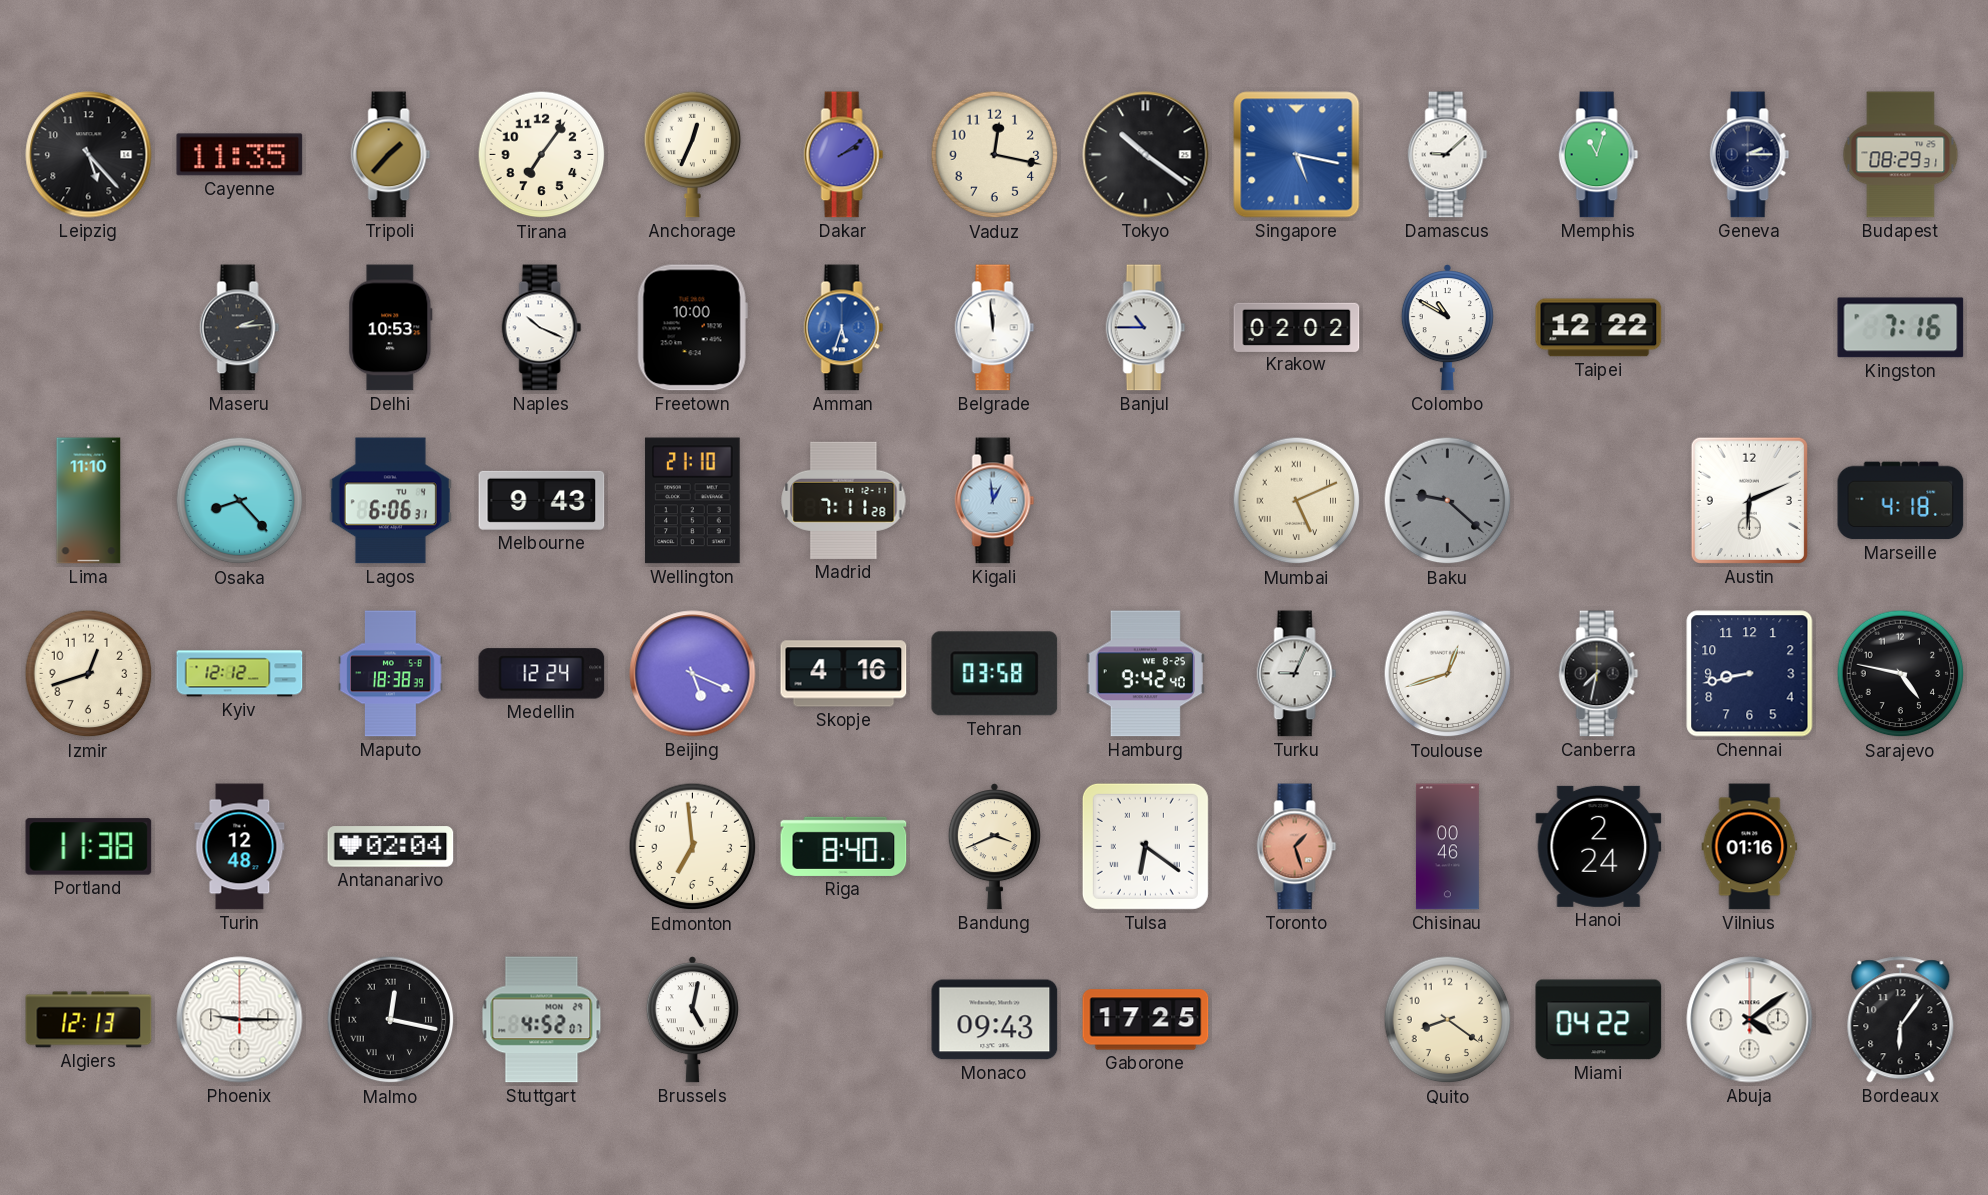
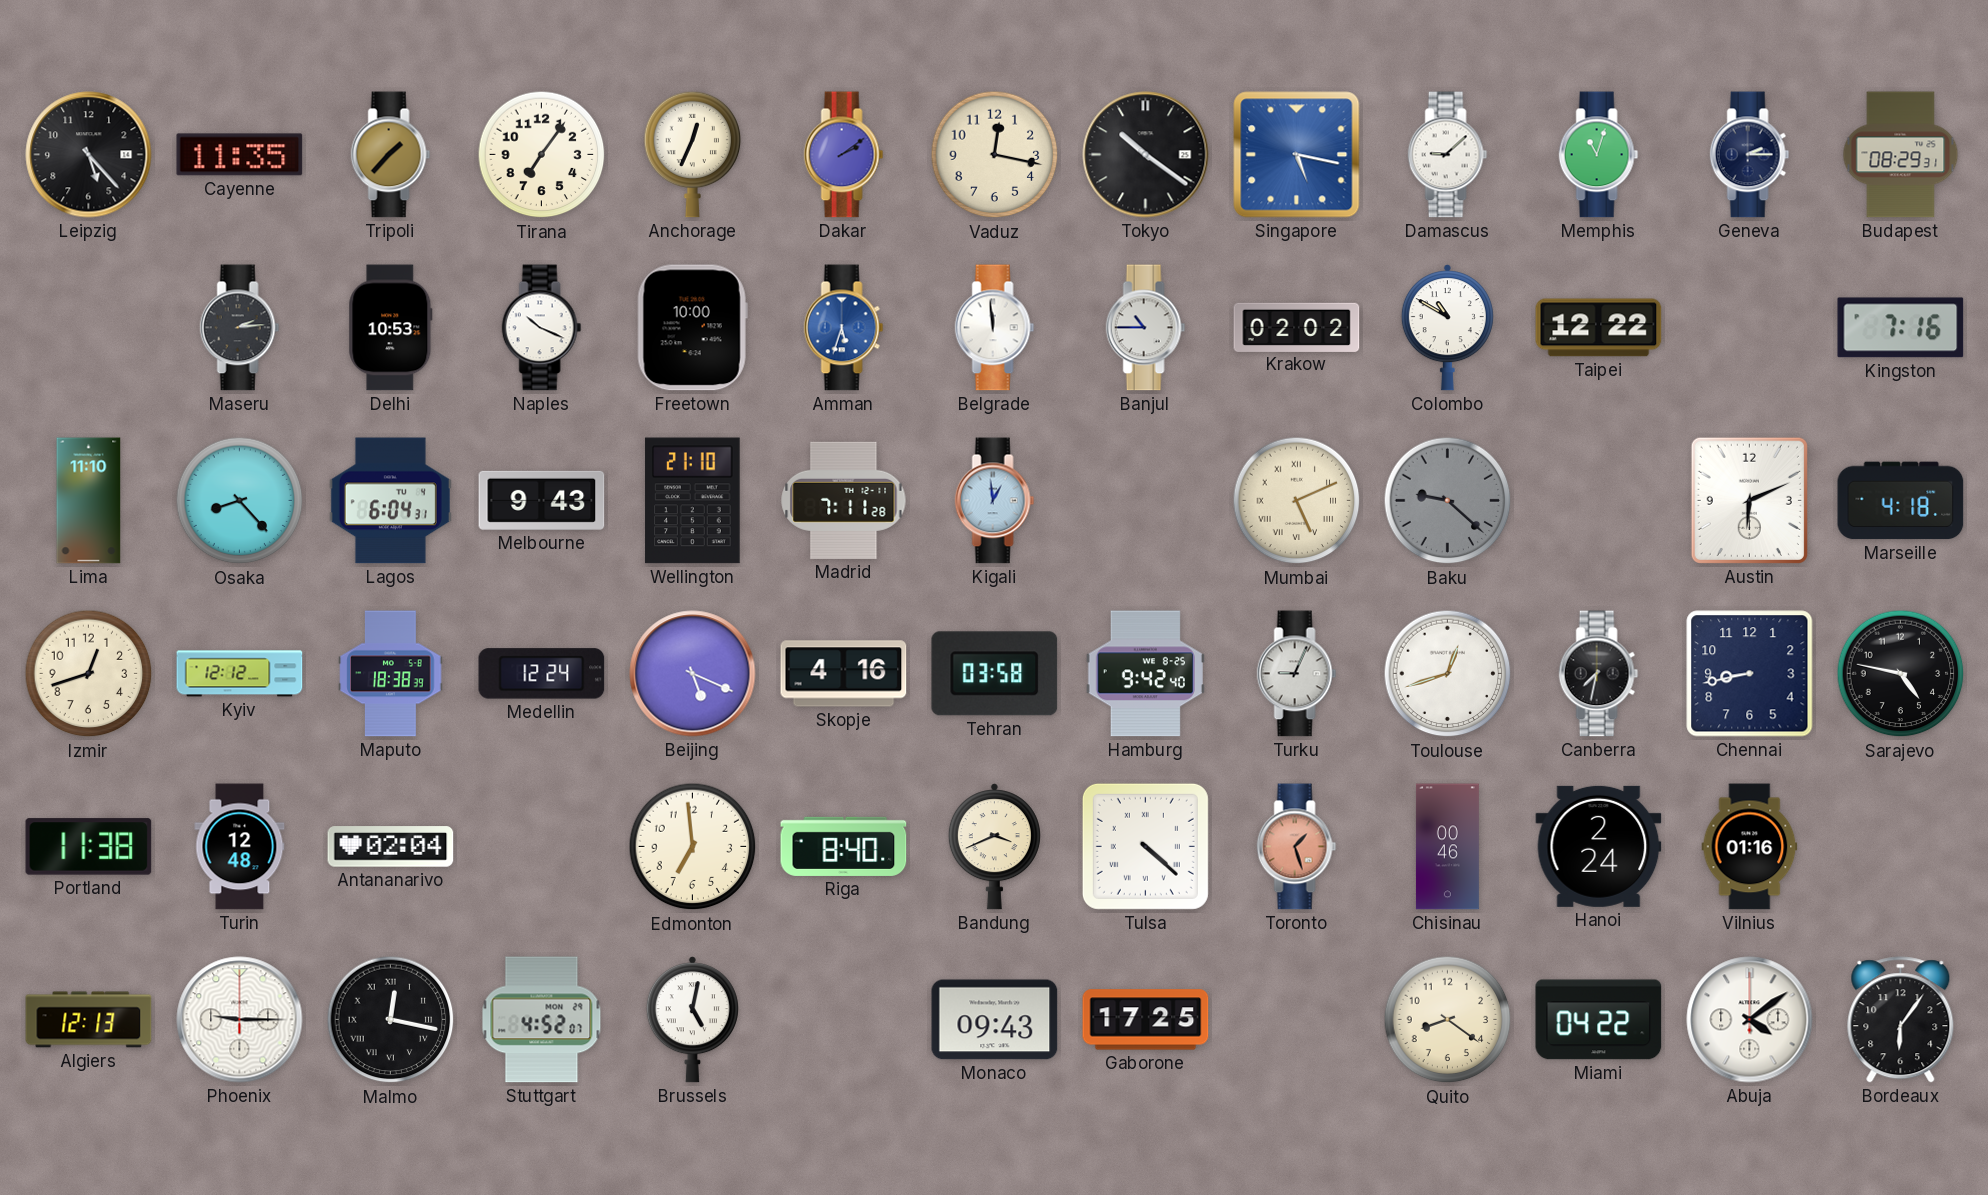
Lagos: 6:06 -> 6:04
Tulsa: 6:21 -> 4:22
